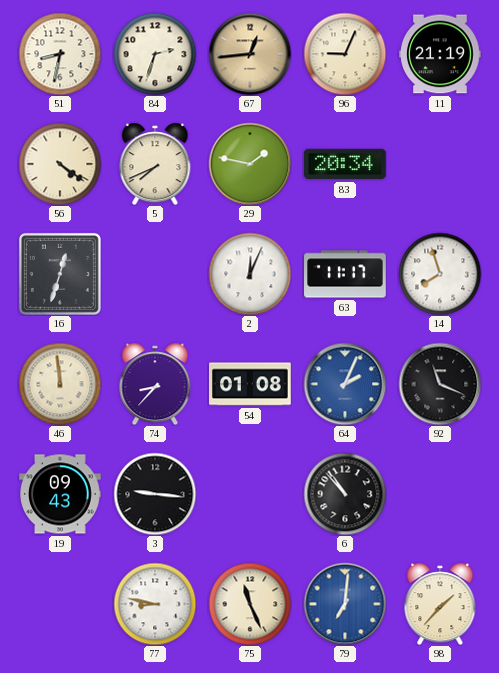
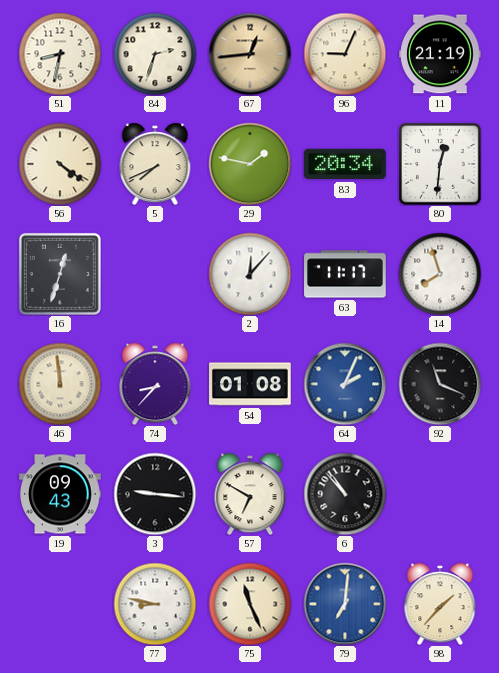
80: none -> 12:31
2: 12:04 -> 12:07
57: none -> 6:50
